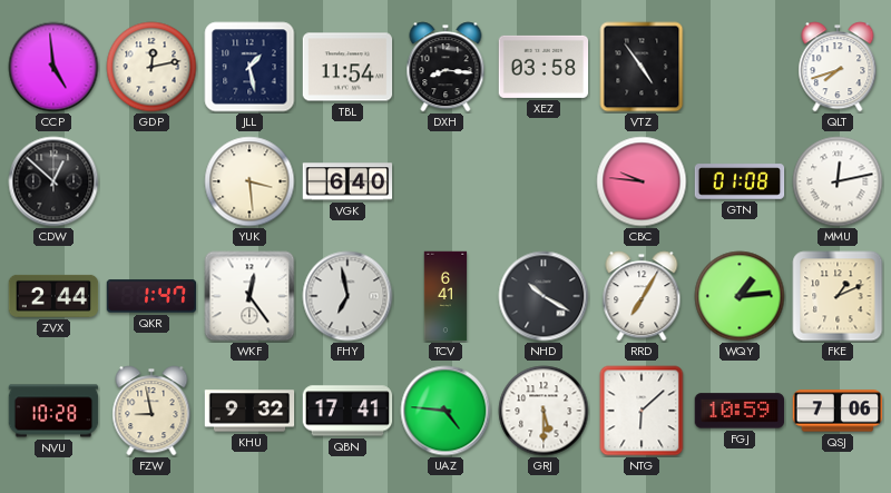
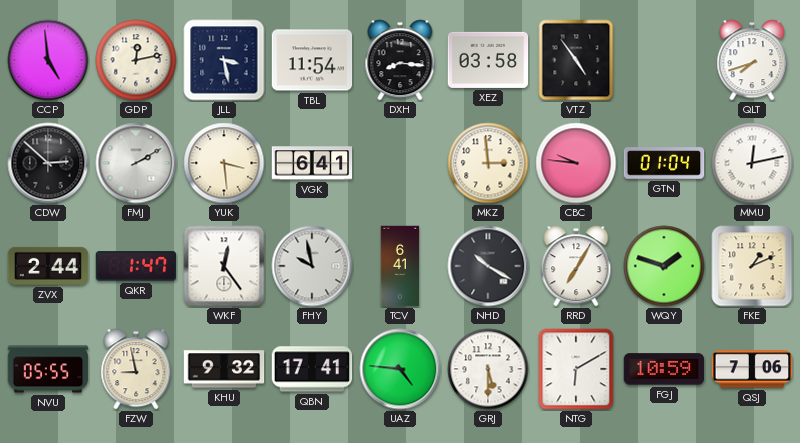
JLL: 1:28 -> 3:28
CDW: 12:52 -> 2:52
FMJ: none -> 2:10
VGK: 6:40 -> 6:41
MKZ: none -> 2:59
GTN: 01:08 -> 01:04
FHY: 6:58 -> 9:58
WQY: 1:14 -> 1:48
NVU: 10:28 -> 05:55
NTG: 6:08 -> 6:10
